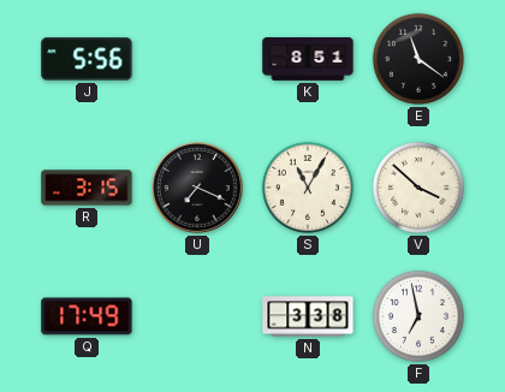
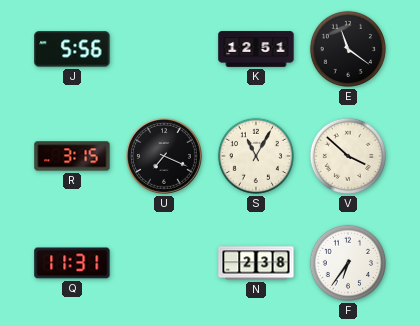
K: 8:51 -> 12:51
Q: 17:49 -> 11:31
N: 3:38 -> 2:38
F: 6:58 -> 6:36
